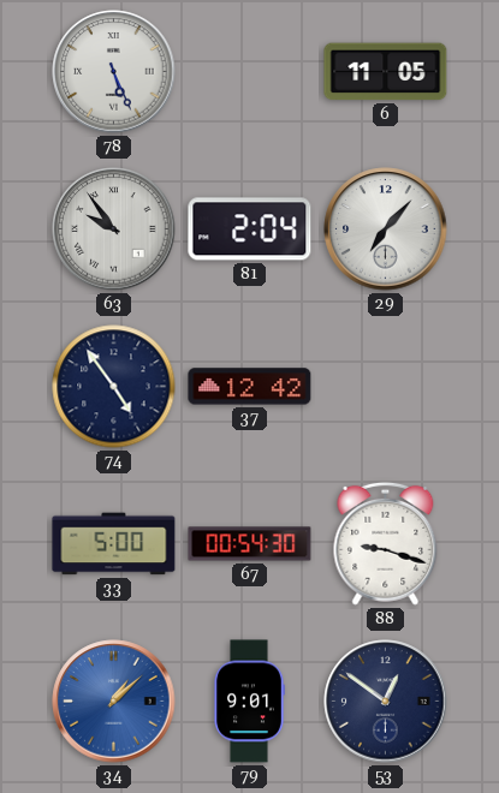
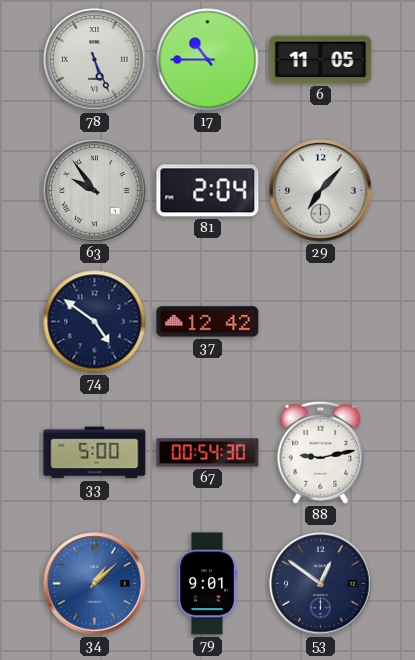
17: none -> 10:45
74: 4:54 -> 4:51
88: 9:18 -> 9:13
